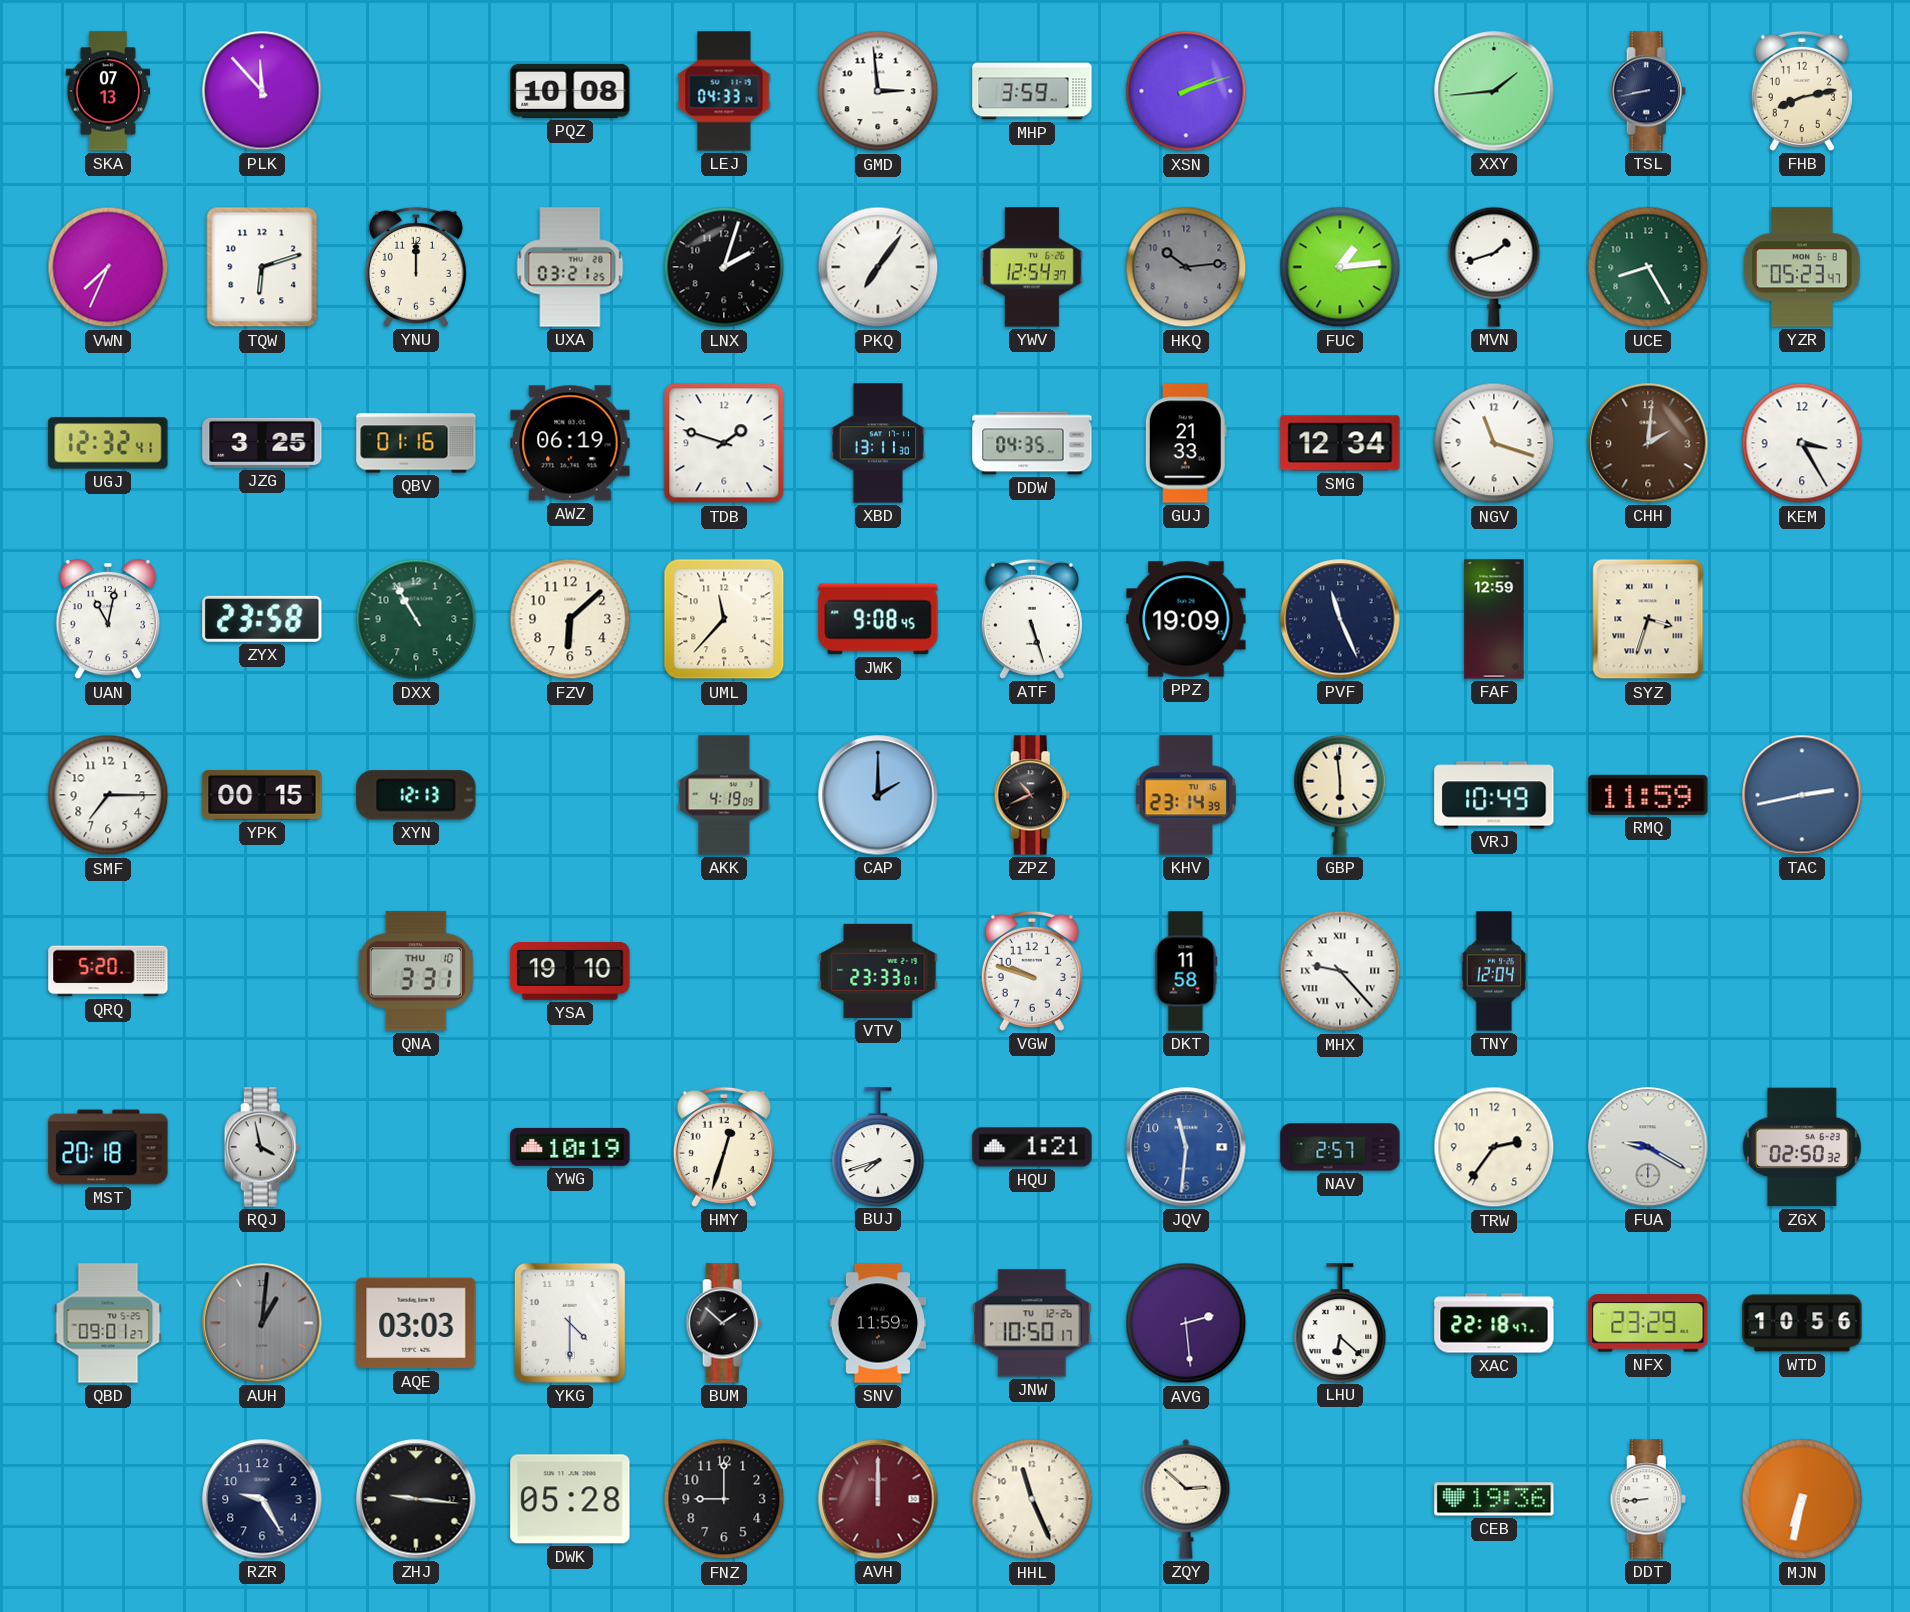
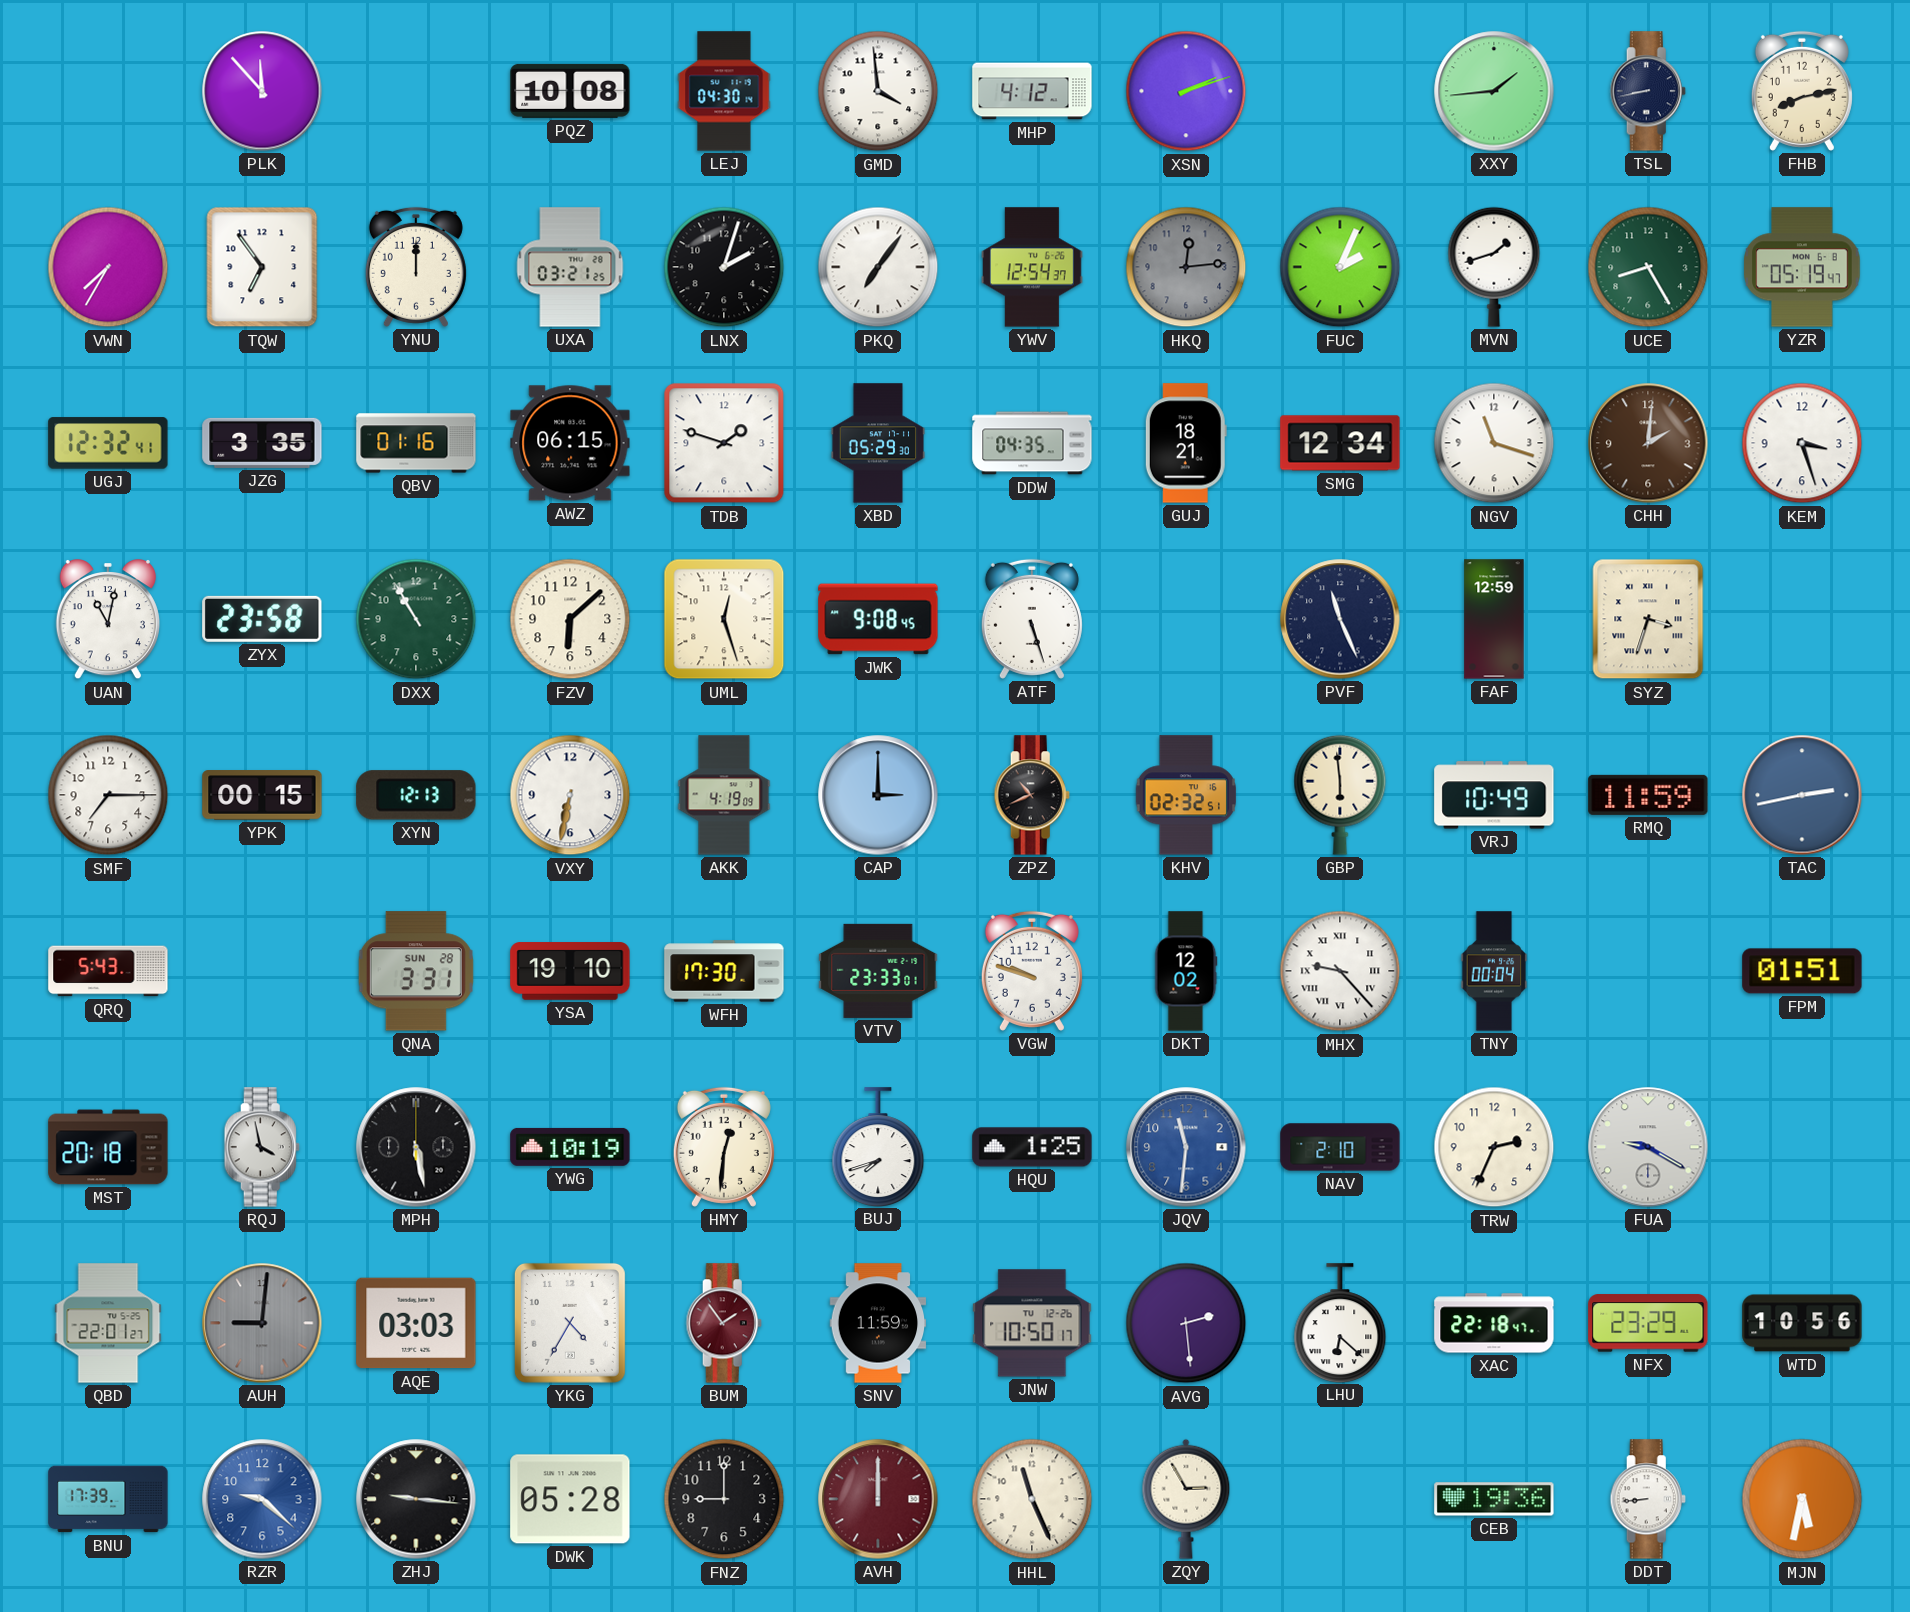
SKA: 07:13 -> none
LEJ: 04:33 -> 04:30
GMD: 2:59 -> 3:59
MHP: 3:59 -> 4:12
VWN: 7:34 -> 7:35
TQW: 6:12 -> 6:54
HKQ: 10:14 -> 12:14
FUC: 1:14 -> 2:04
YZR: 05:23 -> 05:19
JZG: 3:25 -> 3:35
AWZ: 06:19 -> 06:15
XBD: 13:11 -> 05:29
GUJ: 21:33 -> 18:21
KEM: 3:25 -> 3:27
UML: 11:37 -> 12:27
PPZ: 19:09 -> none
VXY: none -> 6:32
CAP: 2:00 -> 3:00
KHV: 23:14 -> 02:32
QRQ: 5:20 -> 5:43
QNA date: THU 10 -> SUN 28
WFH: none -> 17:30
DKT: 11:58 -> 12:02
TNY: 12:04 -> 00:04
FPM: none -> 01:51
MPH: none -> 5:28
HMY: 12:33 -> 12:31
HQU: 1:21 -> 1:25
NAV: 2:57 -> 2:10
TRW: 2:36 -> 2:34
ZGX: 02:50 -> none
QBD: 09:01 -> 22:01
AUH: 1:01 -> 9:01
YKG: 4:30 -> 4:35
BUM: 1:52 -> 1:54
BUM dial: black -> burgundy
BNU: none -> 17:39
RZR: 9:25 -> 9:22
RZR dial: navy -> blue
ZQY: 2:52 -> 2:55
MJN: 6:32 -> 5:32
